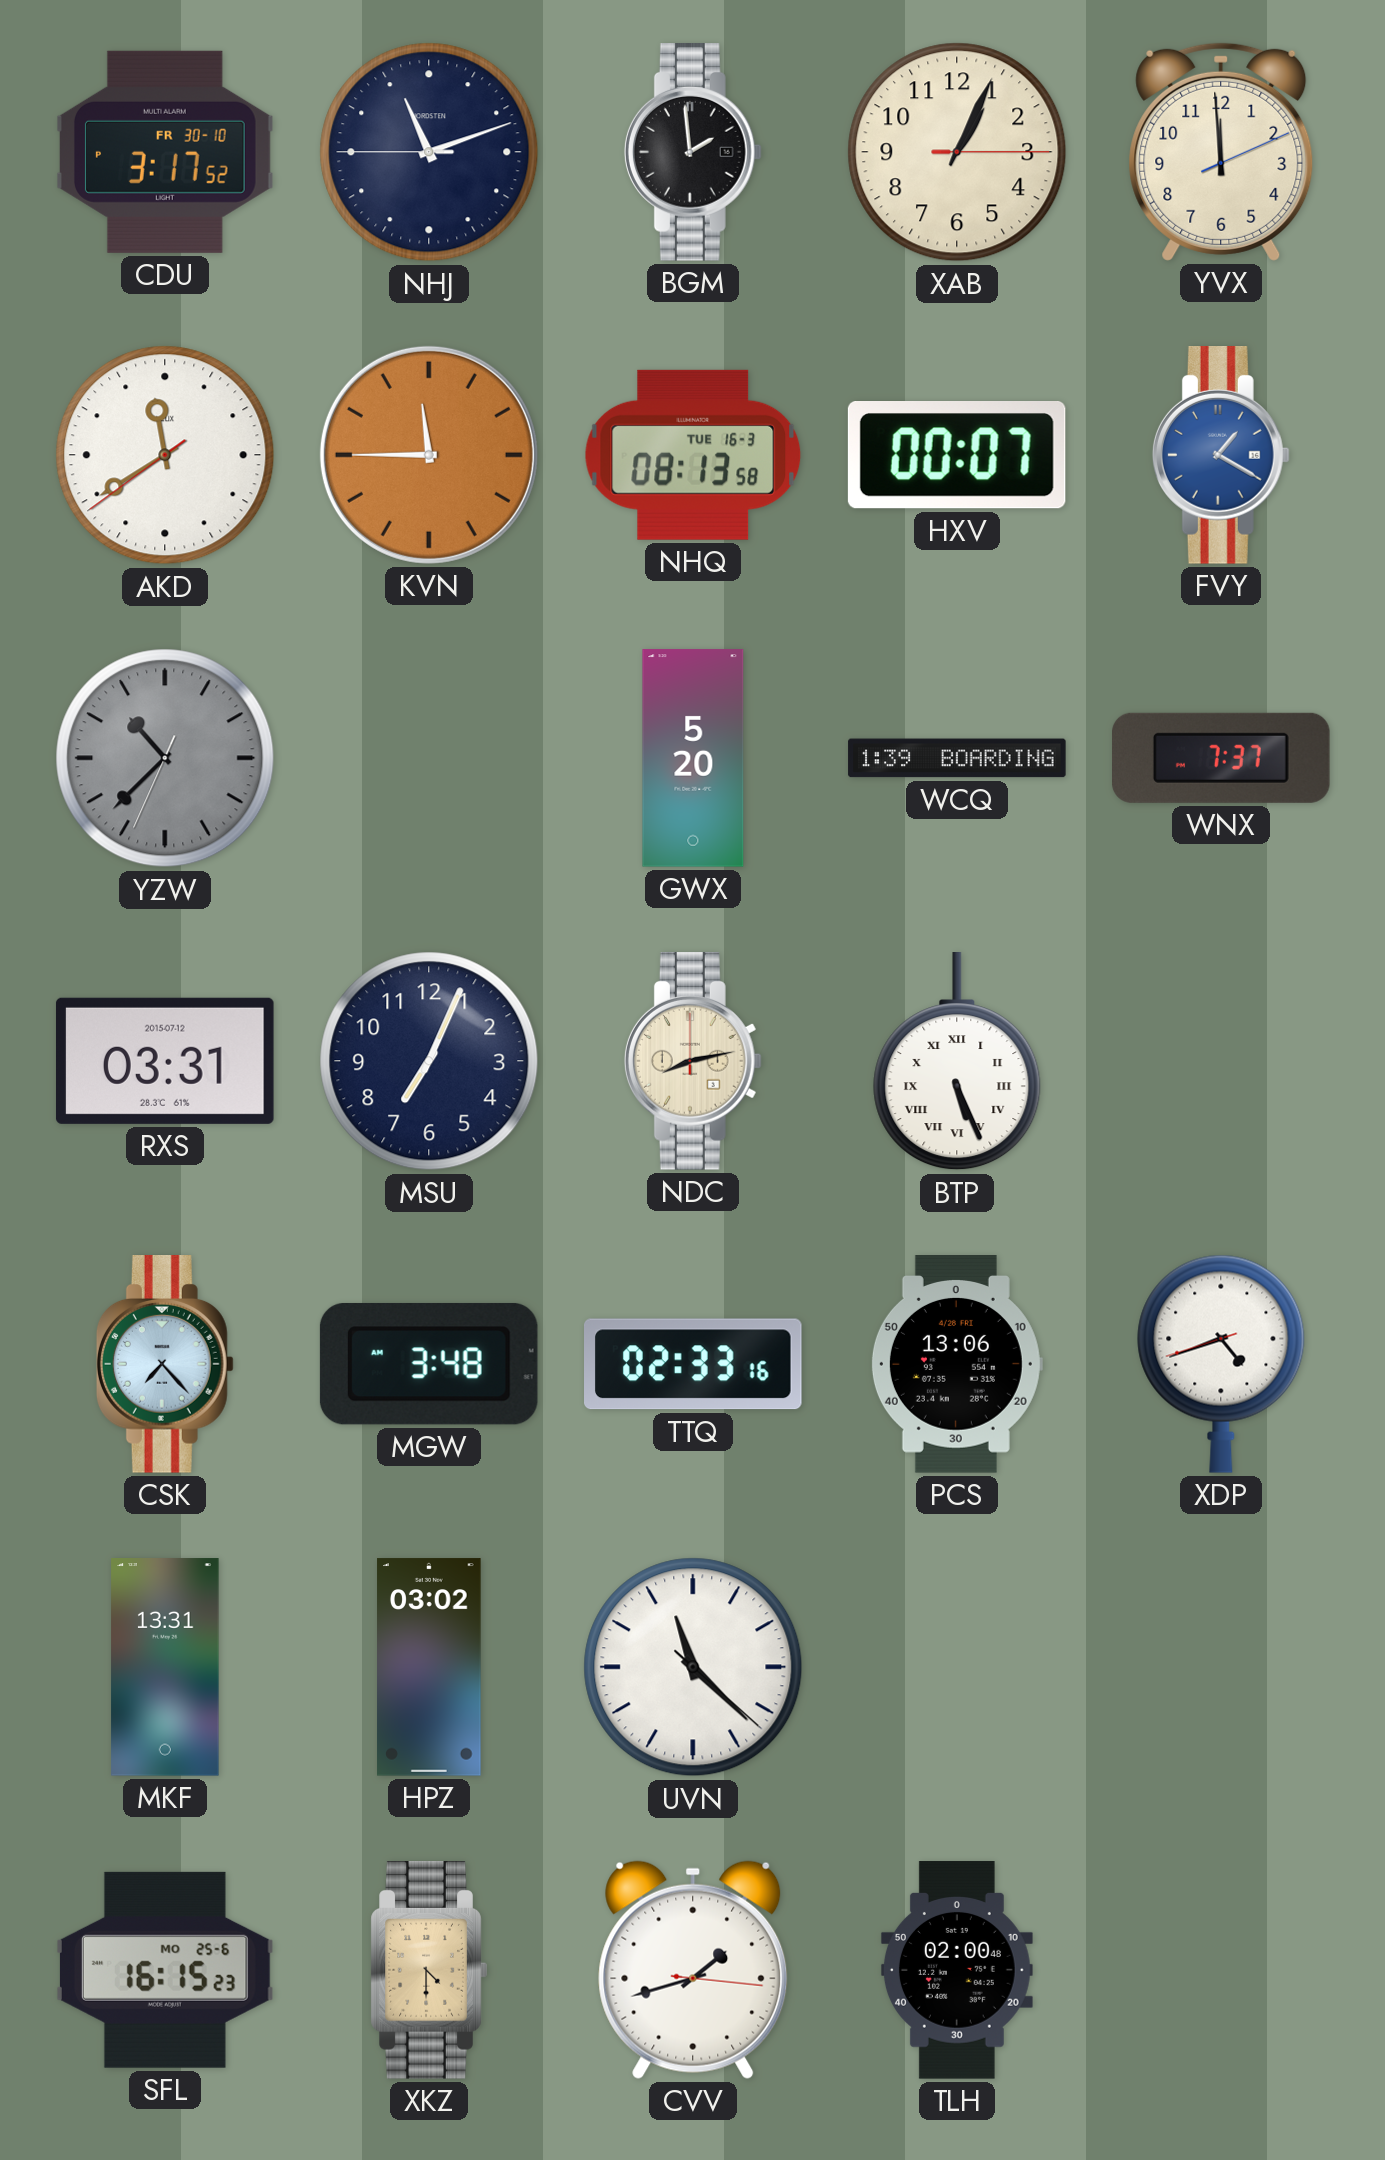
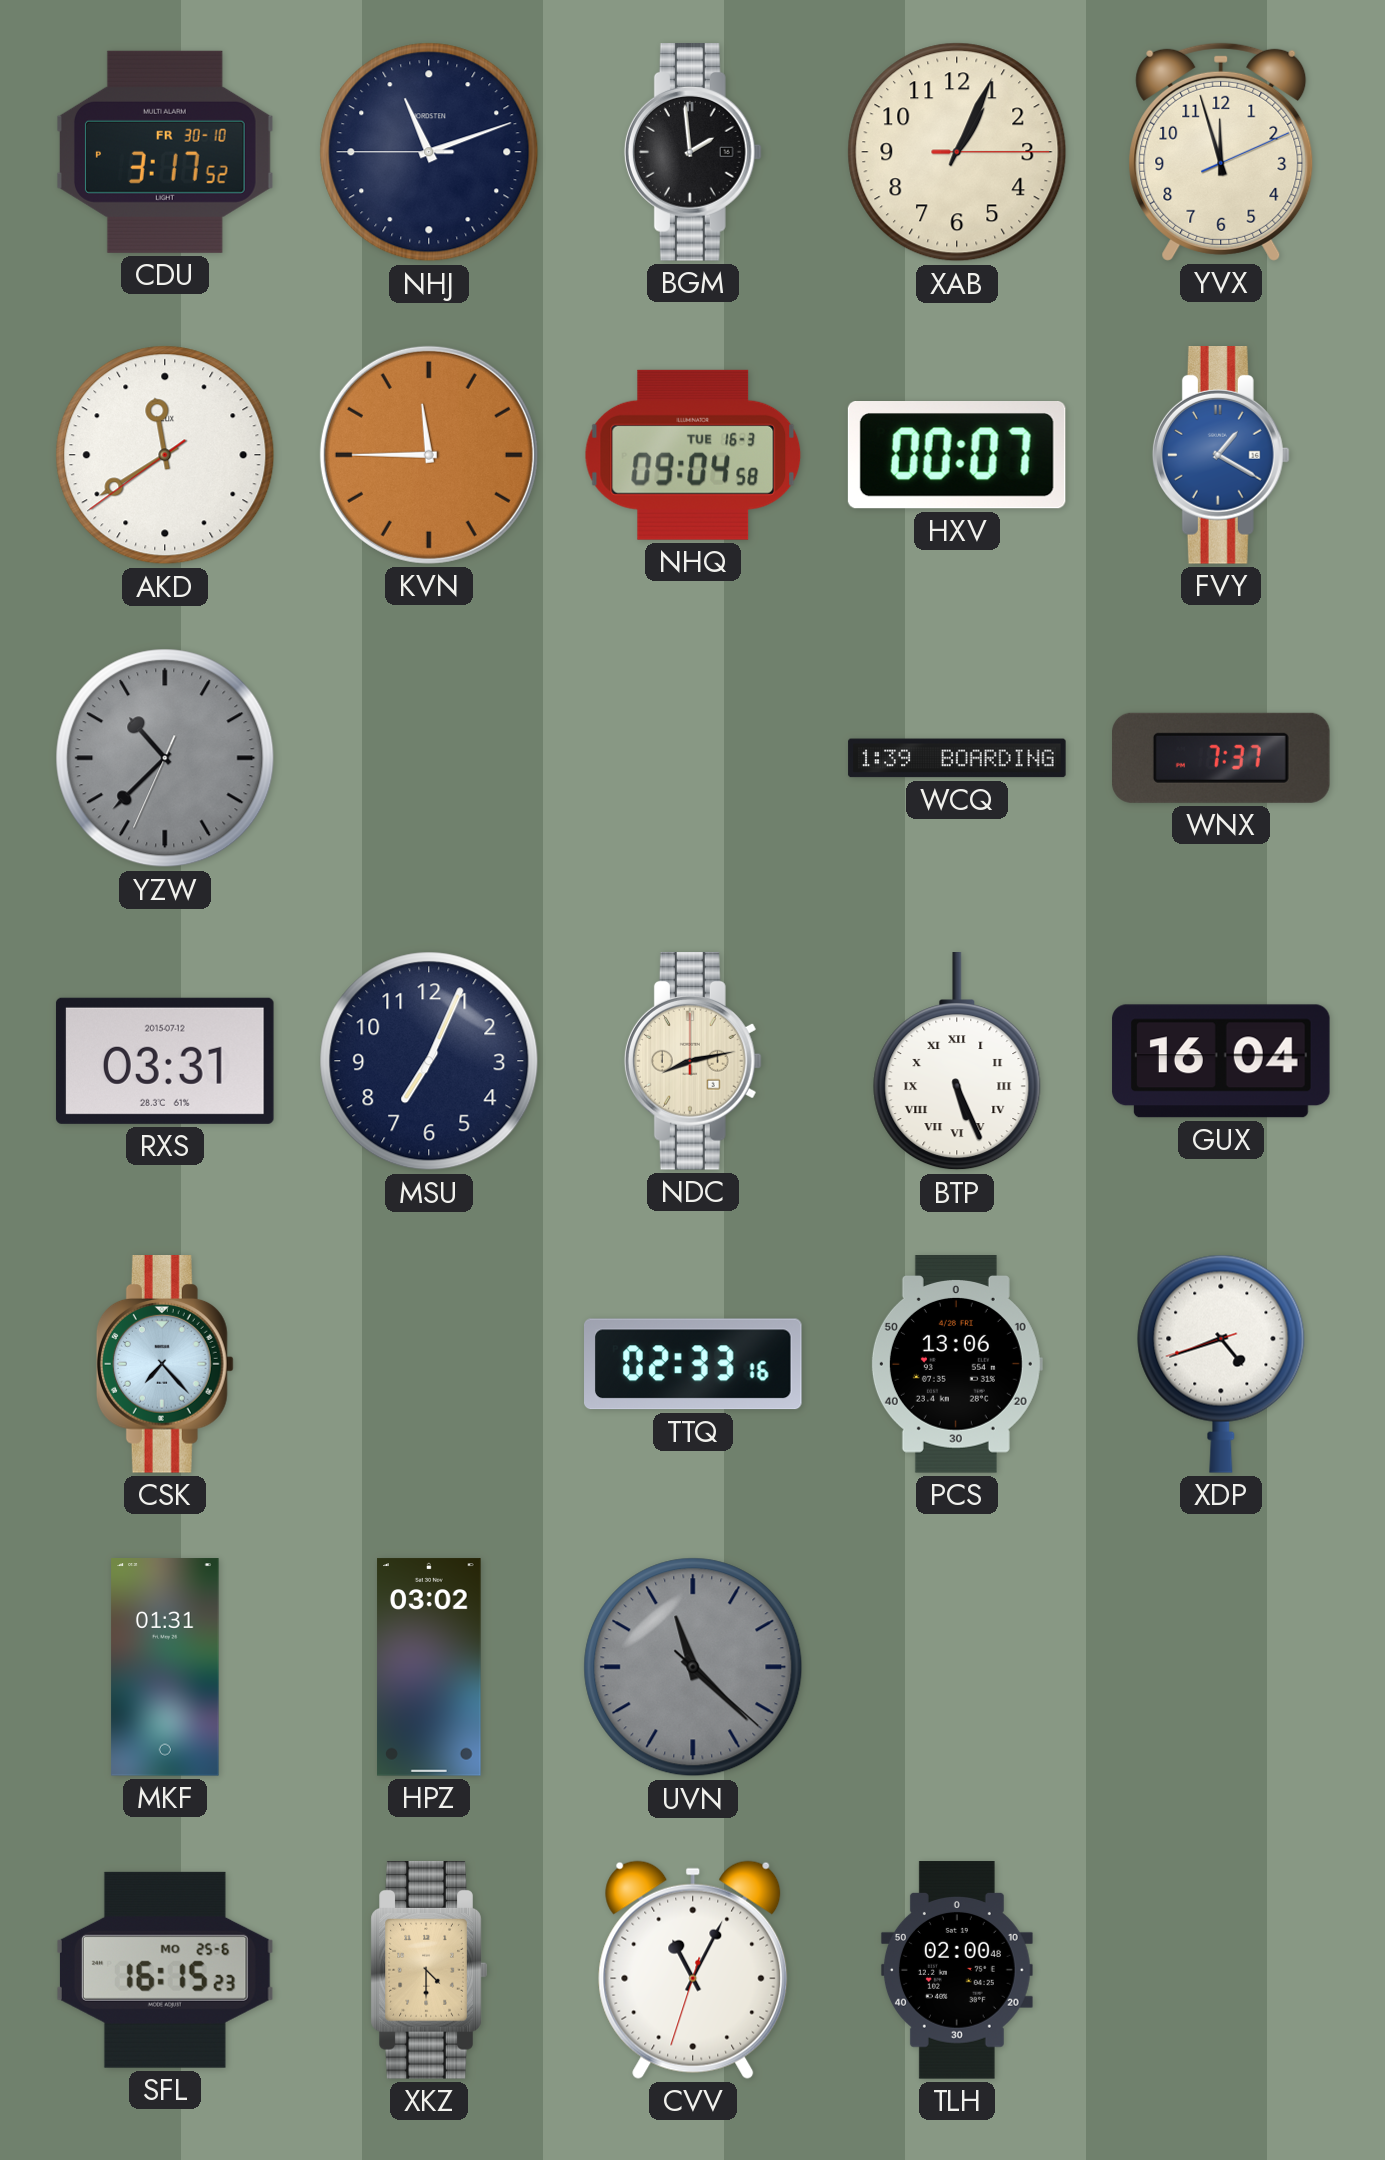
YVX: 11:59 -> 11:57
NHQ: 08:13 -> 09:04
GWX: 5:20 -> none
GUX: none -> 16:04
MGW: 3:48 -> none
MKF: 13:31 -> 01:31
UVN dial: white -> grey
CVV: 1:42 -> 11:04
